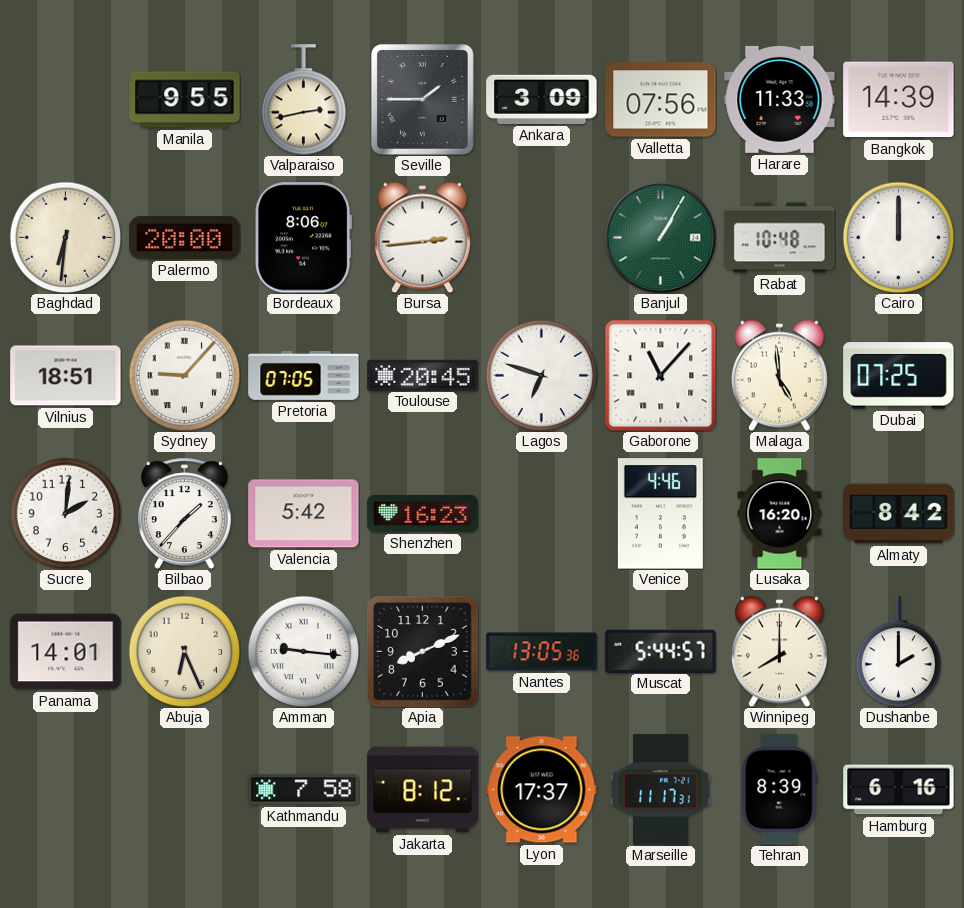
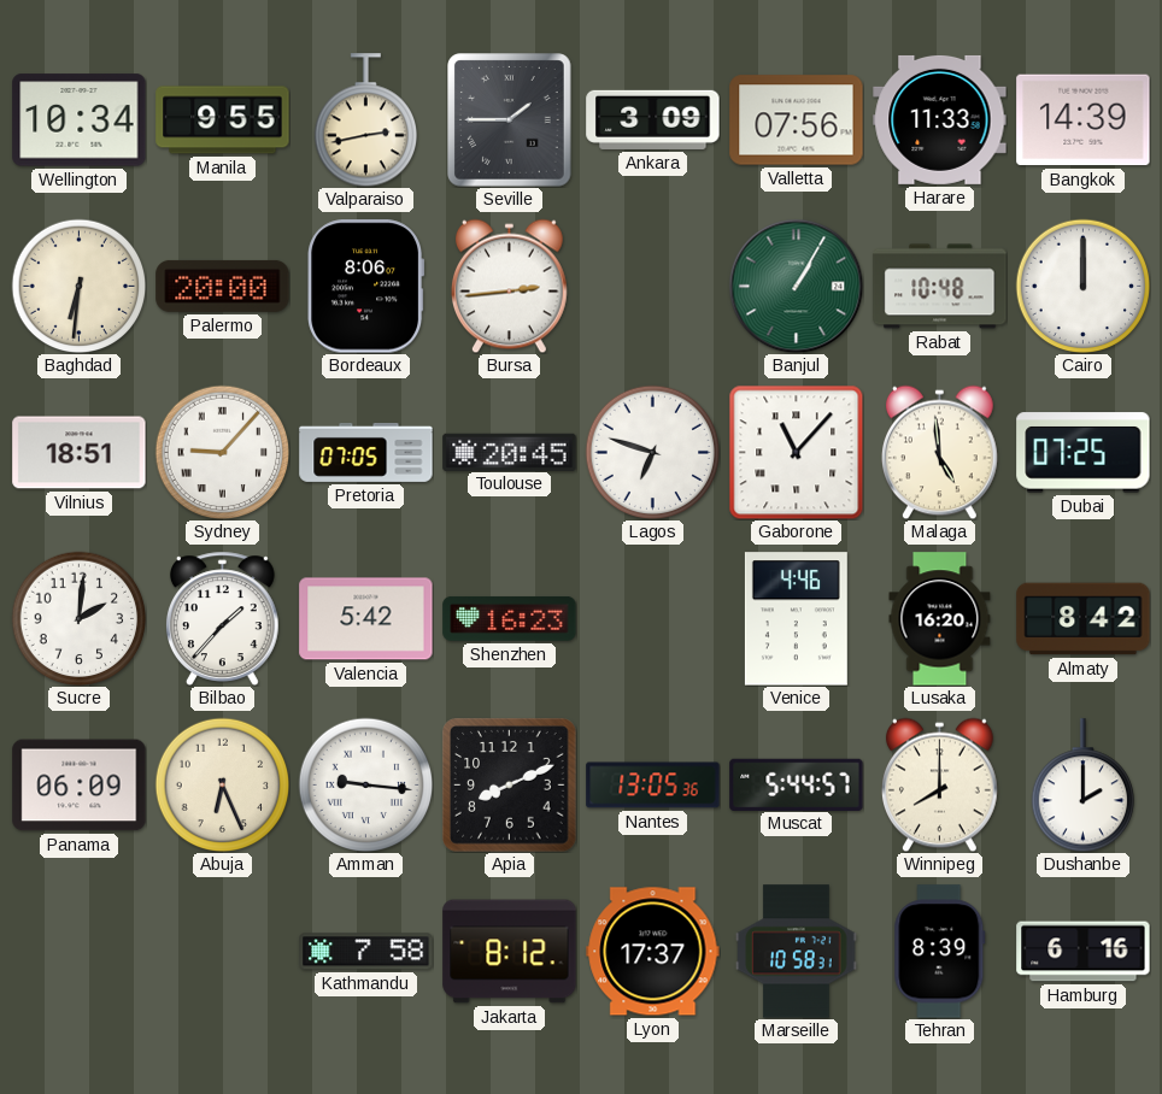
Wellington: none -> 10:34
Panama: 14:01 -> 06:09
Marseille: 11:17 -> 10:58
